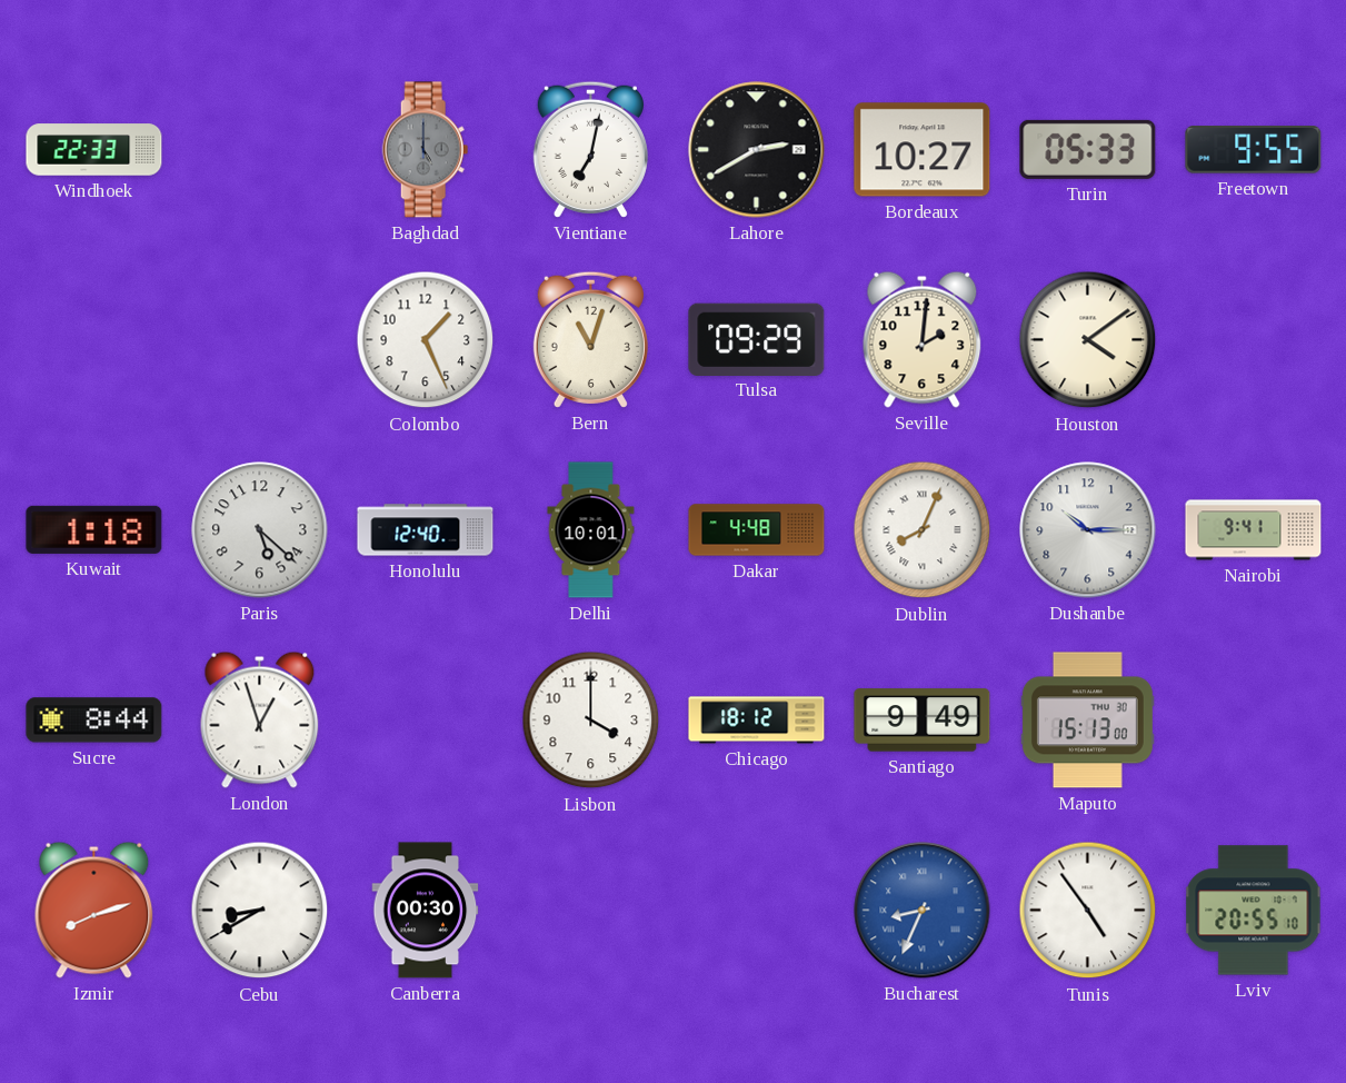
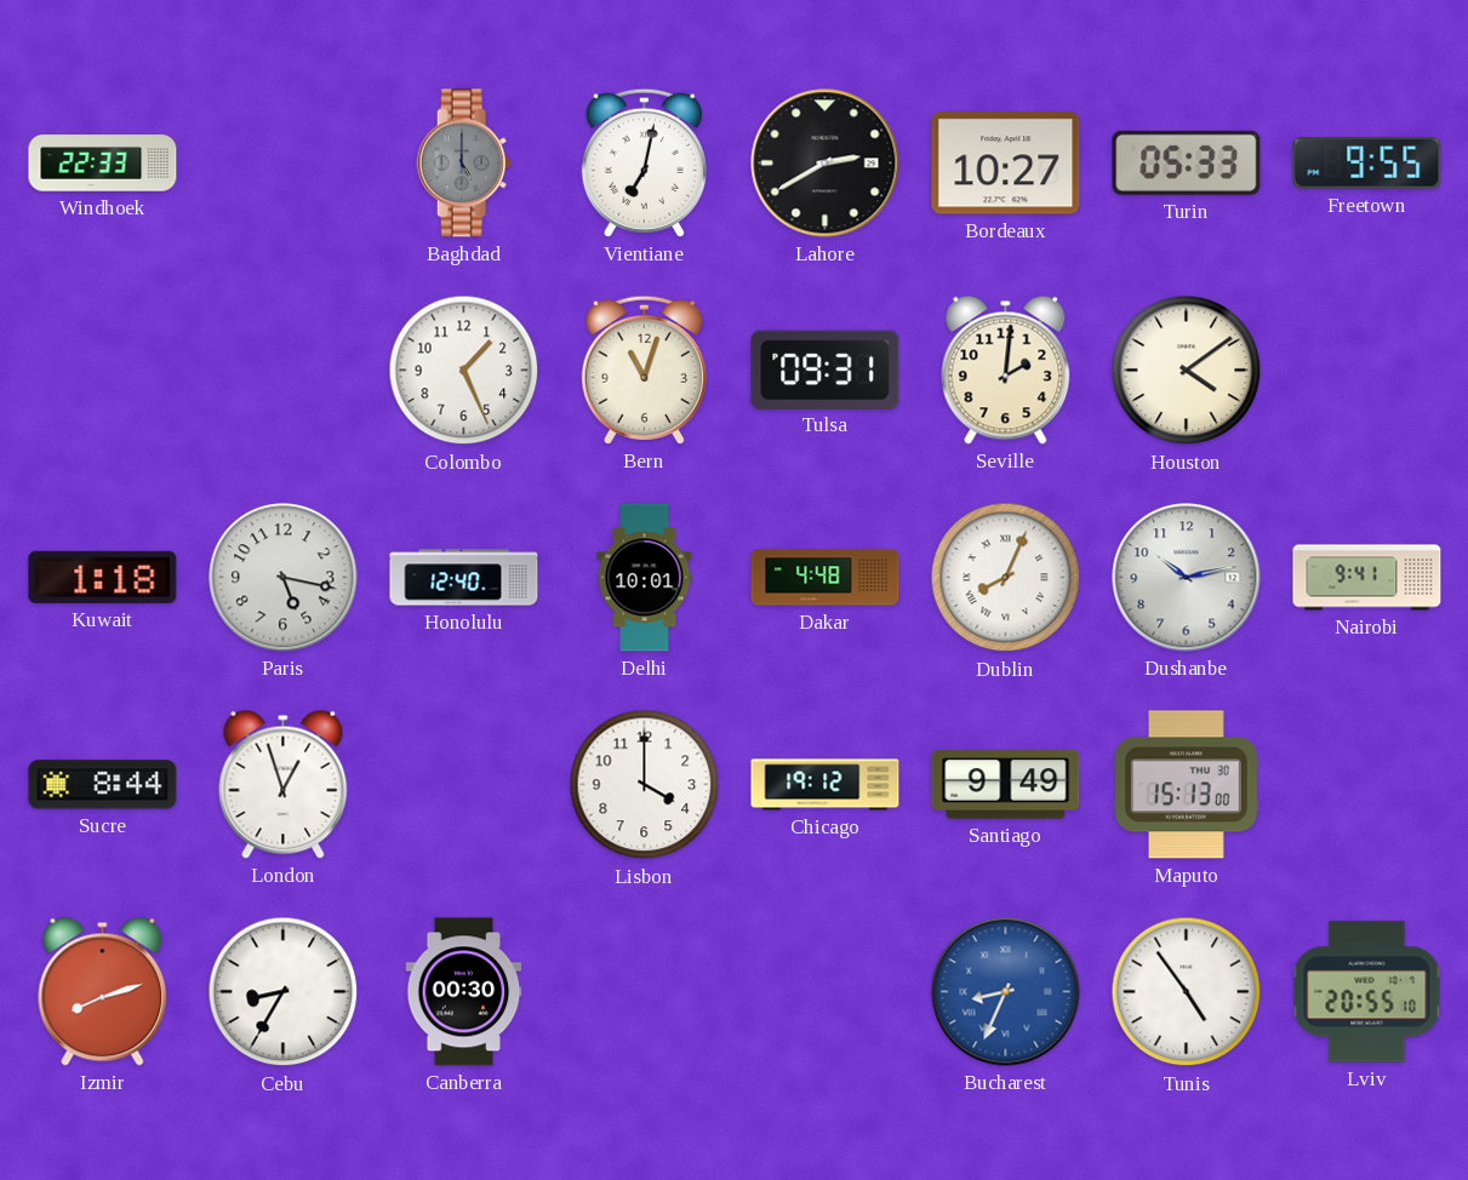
Tulsa: 09:29 -> 09:31
Paris: 5:22 -> 5:17
Dushanbe: 10:15 -> 10:13
Chicago: 18:12 -> 19:12
Cebu: 8:40 -> 8:35
